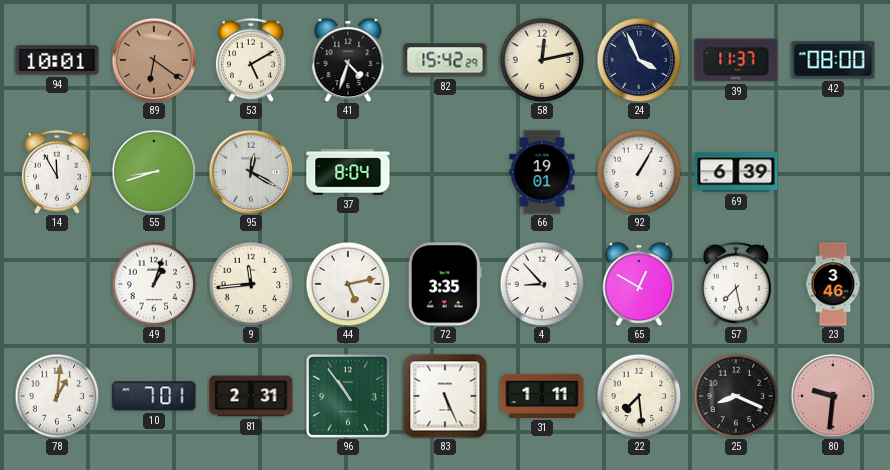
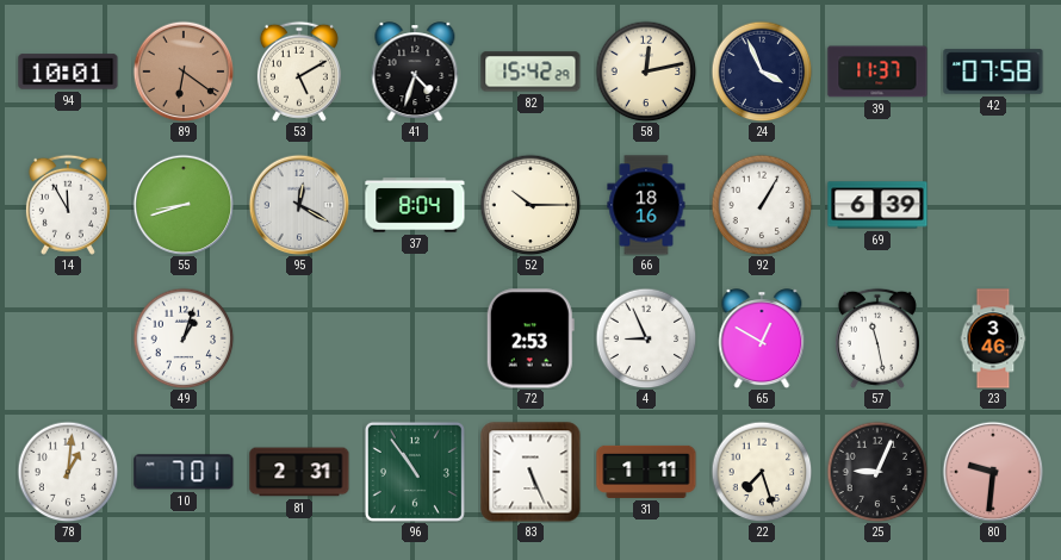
42: 08:00 -> 07:58
52: none -> 10:15
66: 19:01 -> 18:16
9: 11:44 -> none
44: 5:13 -> none
72: 3:35 -> 2:53
4: 8:53 -> 8:56
57: 7:28 -> 11:28
22: 7:29 -> 7:27
25: 8:19 -> 9:04
